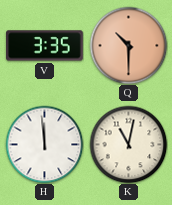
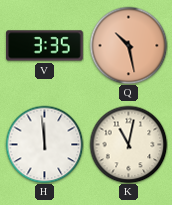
Q: 10:30 -> 10:28
